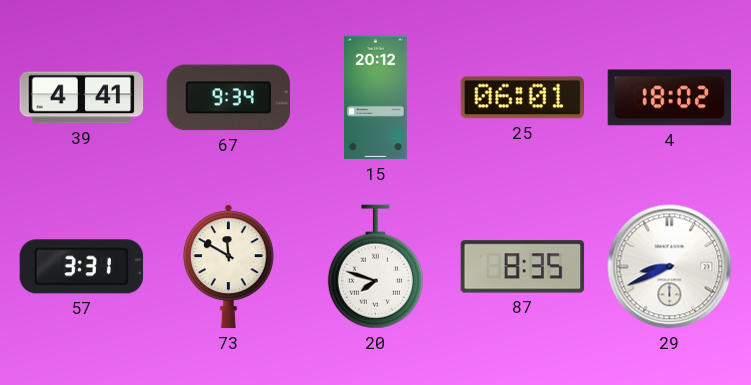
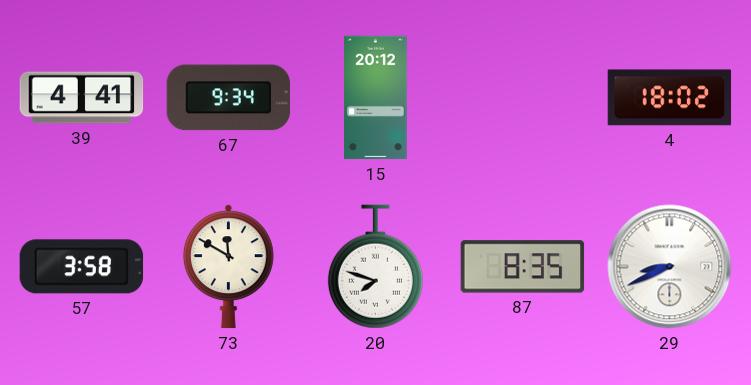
25: 06:01 -> none
57: 3:31 -> 3:58
